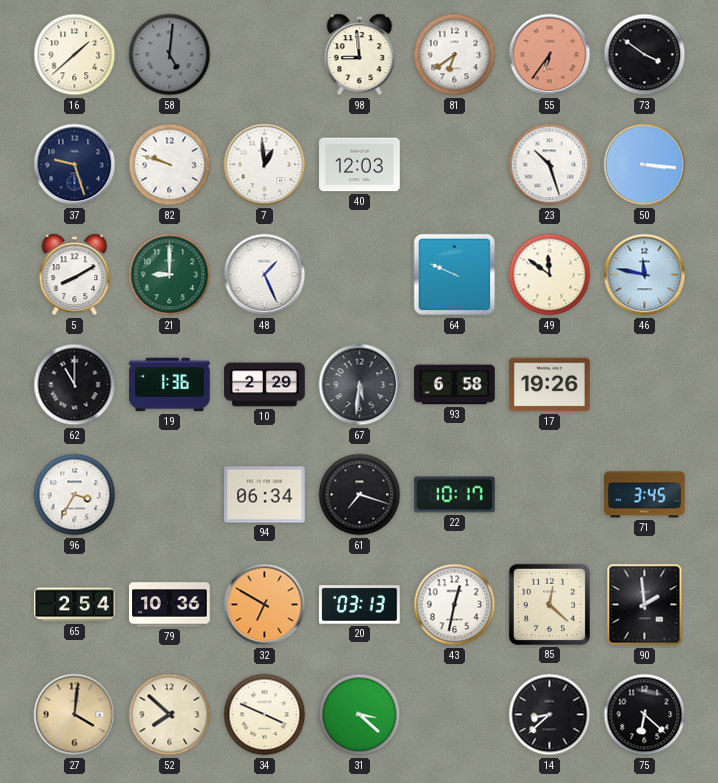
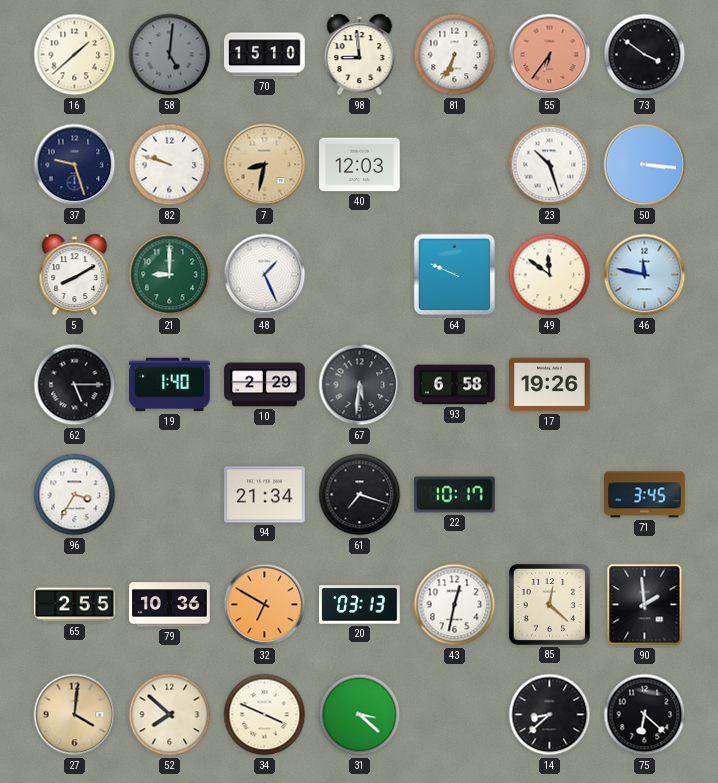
70: none -> 15:10
81: 6:39 -> 6:34
7: 12:59 -> 8:32
7 dial: white -> champagne
62: 11:00 -> 5:15
19: 1:36 -> 1:40
94: 06:34 -> 21:34
65: 2:54 -> 2:55
